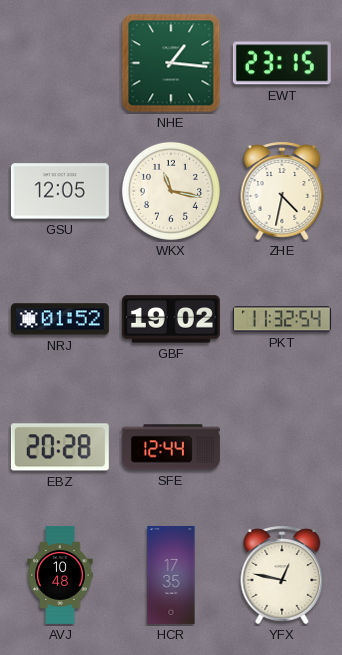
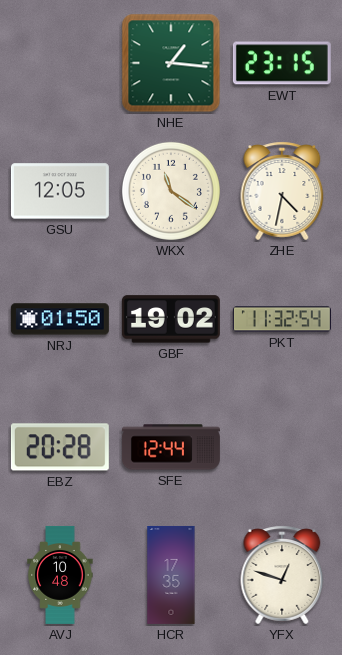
WKX: 11:17 -> 11:21
NRJ: 01:52 -> 01:50
YFX: 12:47 -> 12:48
